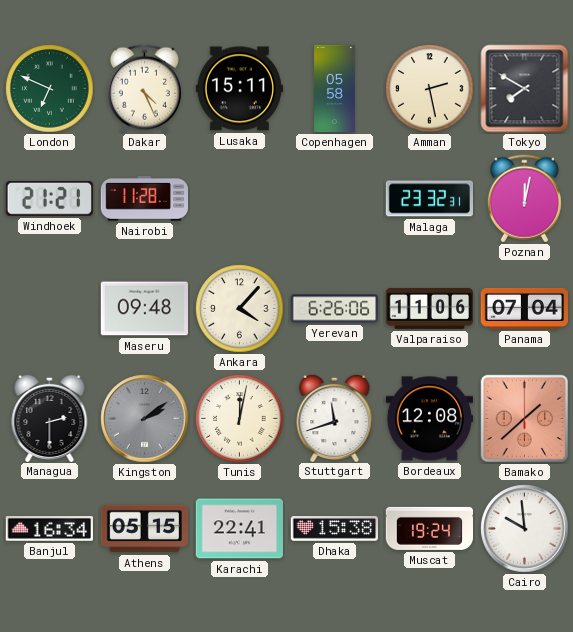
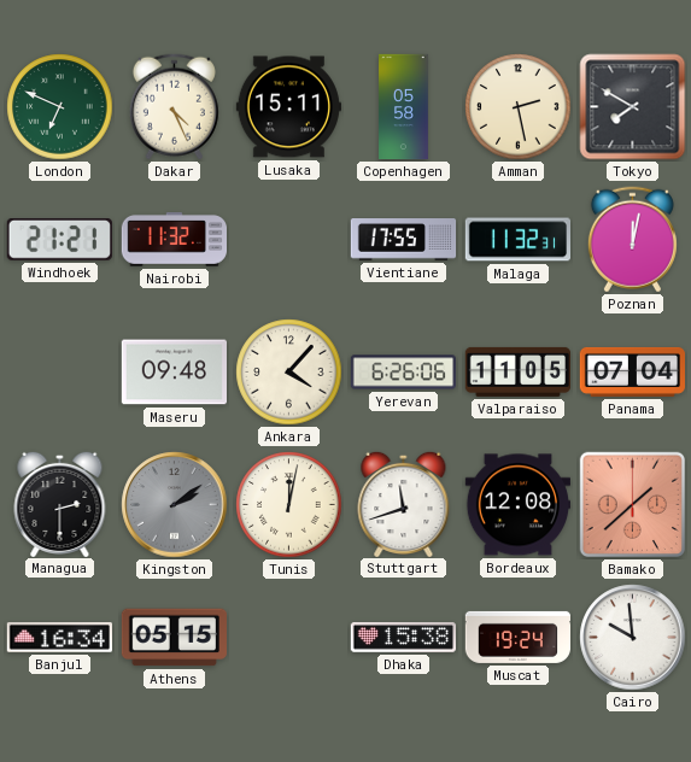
Nairobi: 11:28 -> 11:32
Vientiane: none -> 17:55
Malaga: 23:32 -> 11:32
Valparaiso: 11:06 -> 11:05
Karachi: 22:41 -> none
